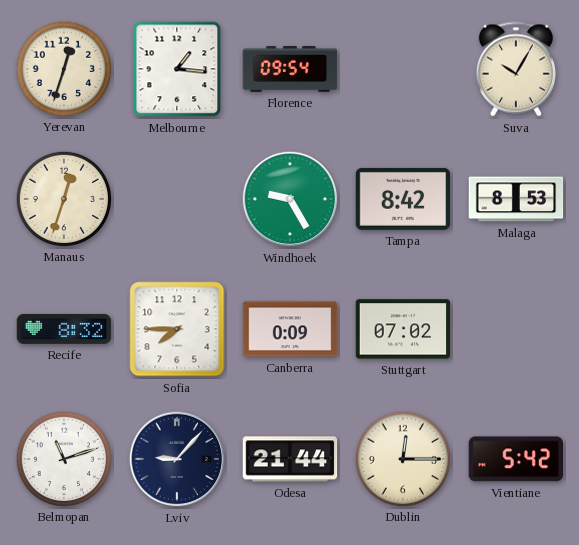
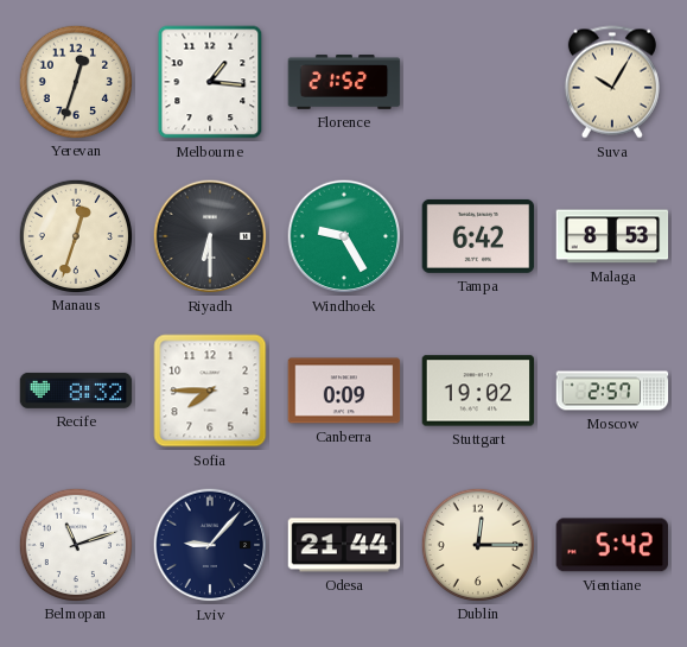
Florence: 09:54 -> 21:52
Riyadh: none -> 6:30
Tampa: 8:42 -> 6:42
Stuttgart: 07:02 -> 19:02
Moscow: none -> 2:57
